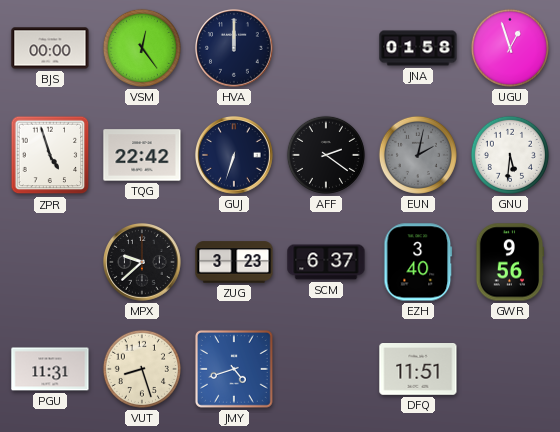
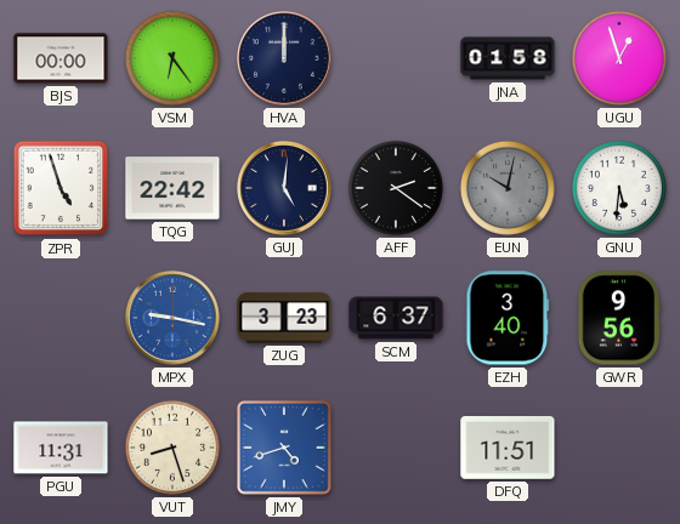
VSM: 12:24 -> 6:24
GUJ: 6:33 -> 5:01
EUN: 2:02 -> 10:02
MPX: 9:38 -> 9:17
MPX dial: black -> blue
